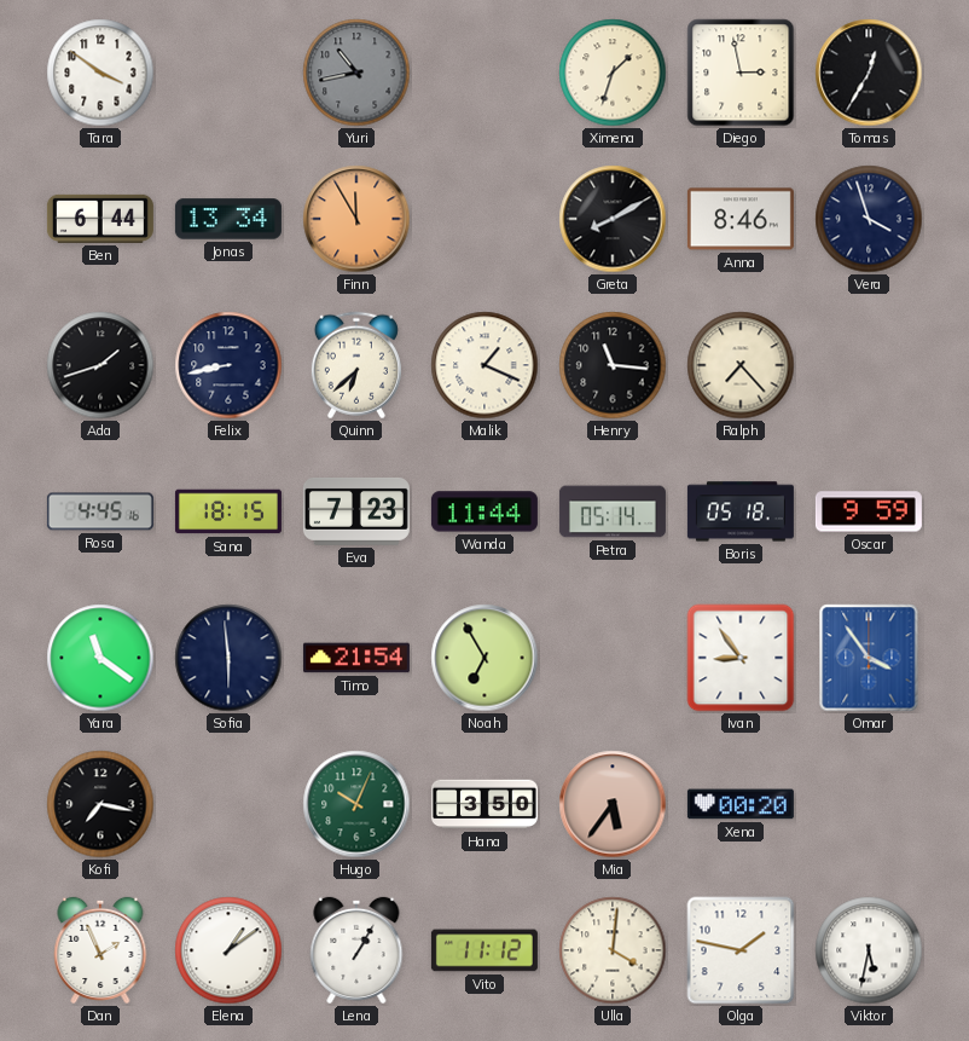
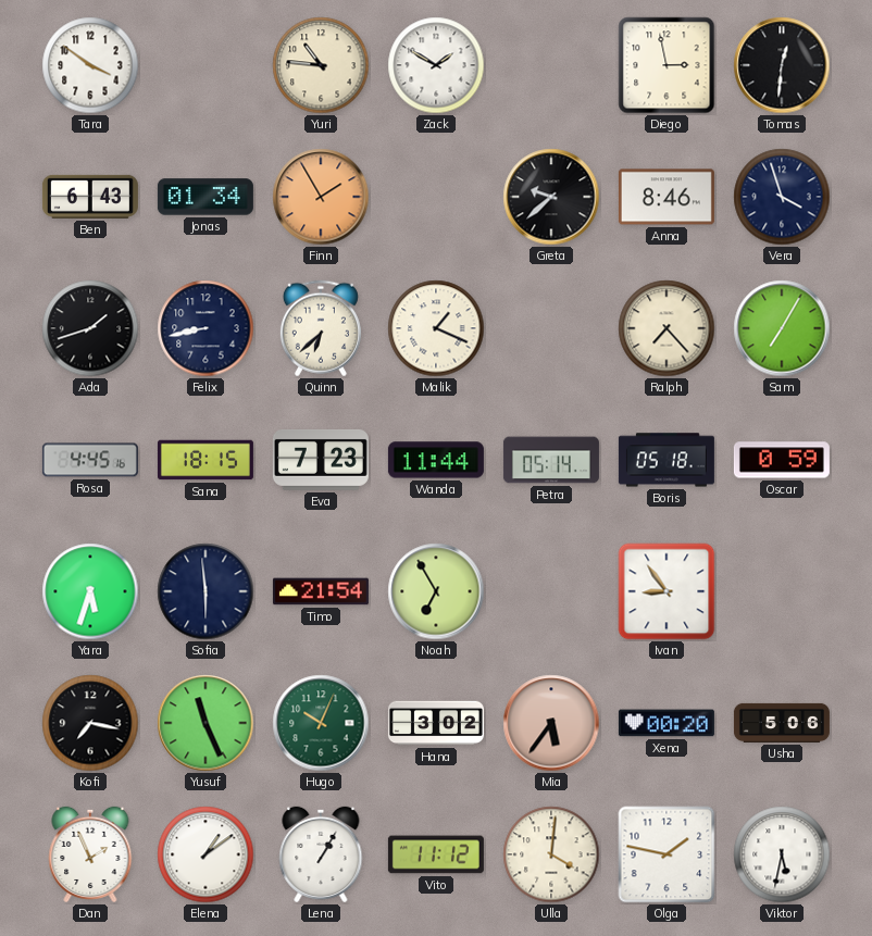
Yuri: 10:43 -> 10:46
Yuri dial: grey -> cream
Zack: none -> 1:50
Ximena: 1:33 -> none
Tomas: 12:35 -> 12:31
Ben: 6:44 -> 6:43
Jonas: 13:34 -> 01:34
Finn: 11:55 -> 1:55
Greta: 8:10 -> 9:38
Henry: 11:16 -> none
Sam: none -> 7:05
Oscar: 9:59 -> 0:59
Yara: 11:21 -> 5:33
Omar: 3:54 -> none
Yusuf: none -> 11:26
Hana: 3:50 -> 3:02
Usha: none -> 5:06
